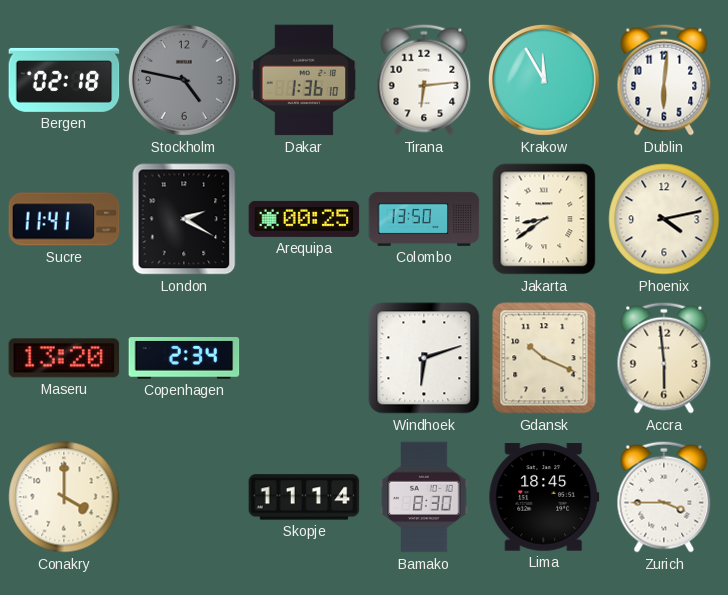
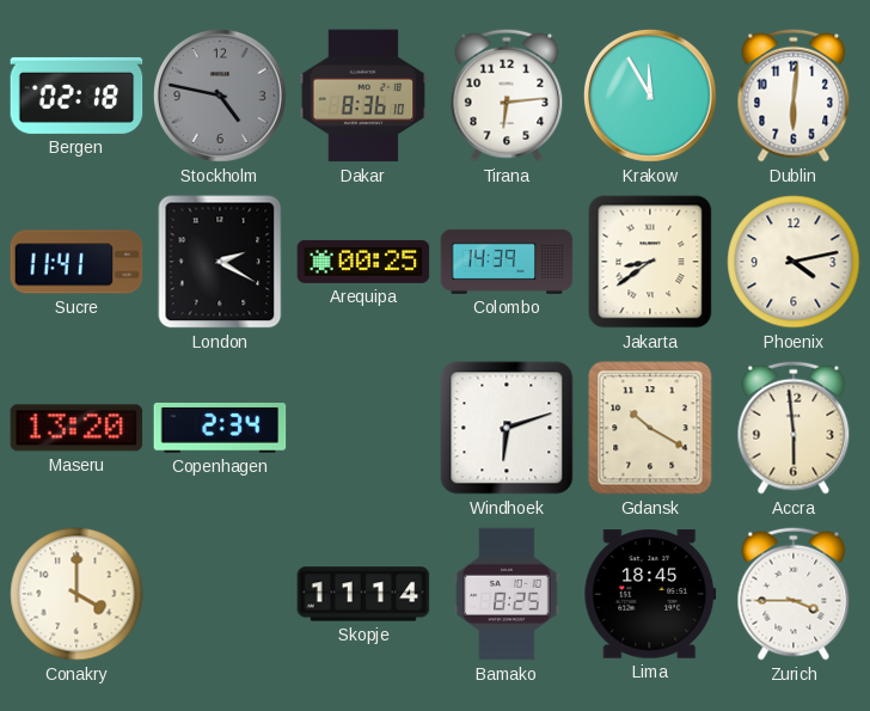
Dakar: 1:36 -> 8:36
Colombo: 13:50 -> 14:39
Gdansk: 10:19 -> 10:20
Bamako: 8:30 -> 8:25
